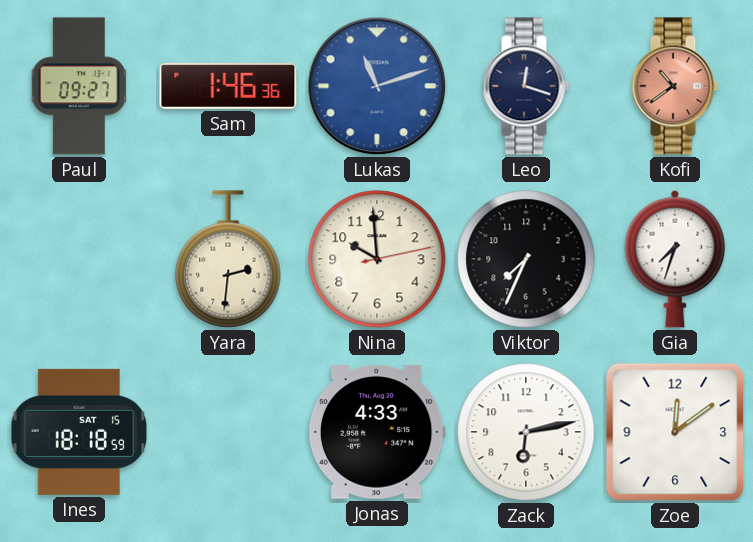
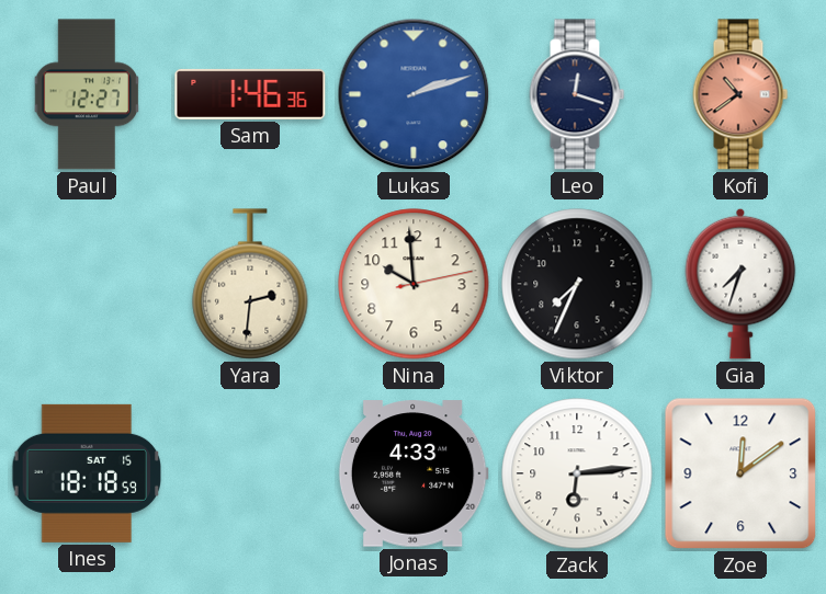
Paul: 09:27 -> 12:27
Lukas: 11:12 -> 2:12
Zack: 6:13 -> 6:14
